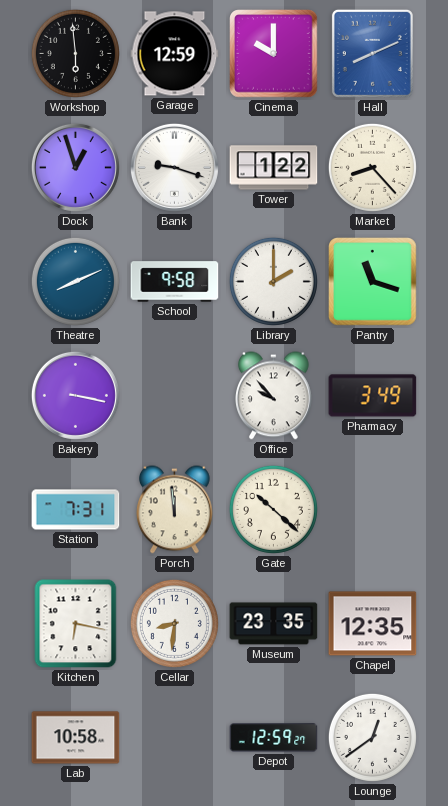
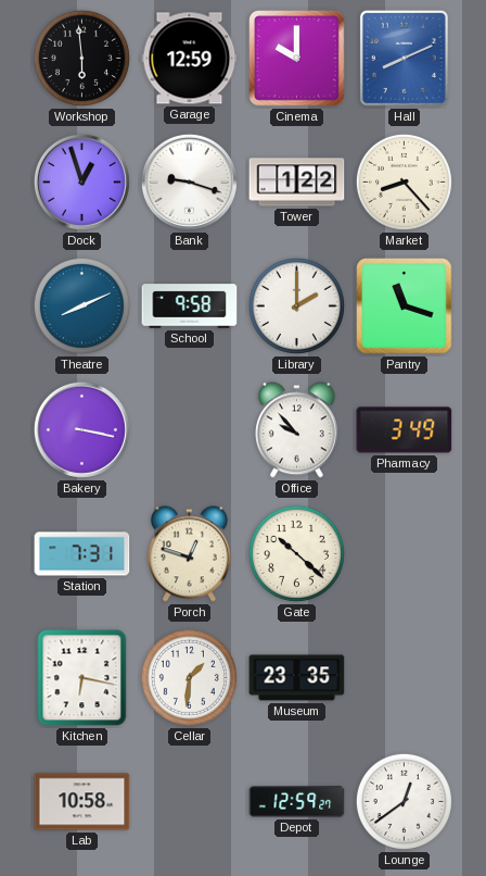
Porch: 11:59 -> 12:48
Cellar: 8:31 -> 1:31
Chapel: 12:35 -> none
